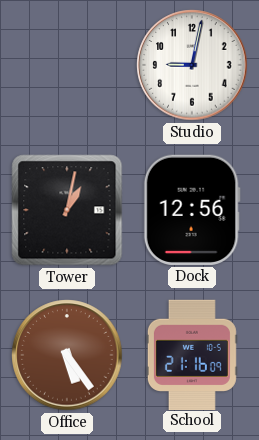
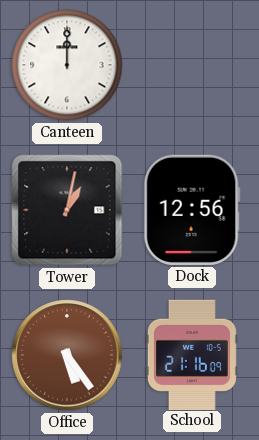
Canteen: none -> 12:00
Studio: 9:02 -> none
